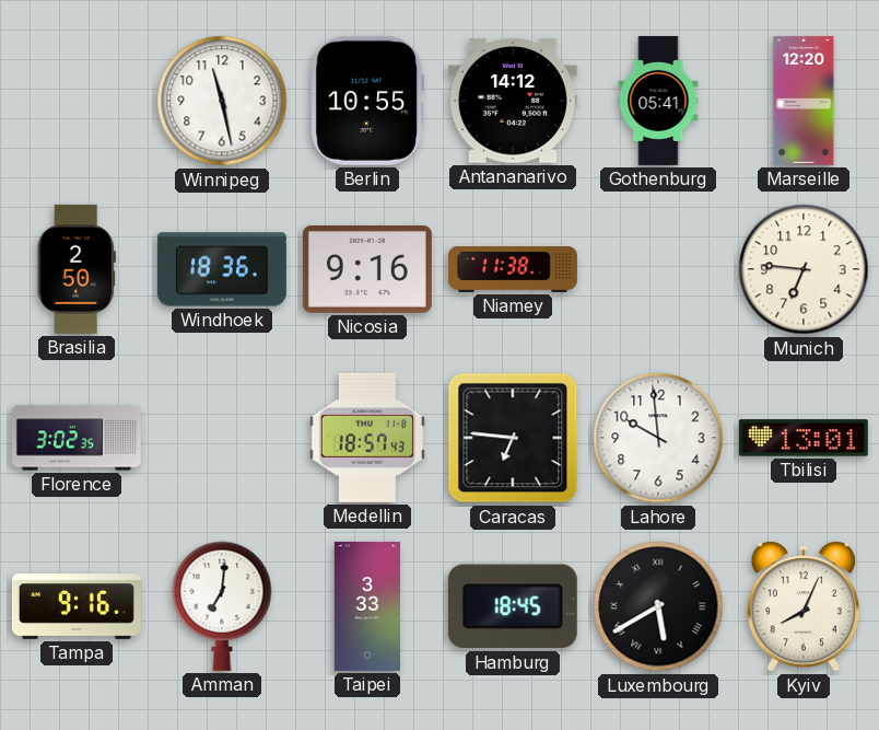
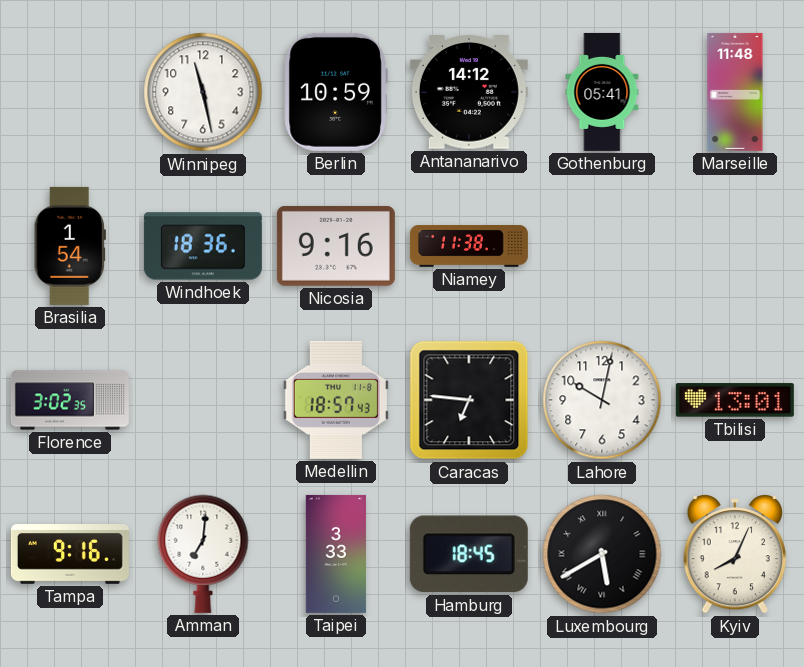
Berlin: 10:55 -> 10:59
Marseille: 12:20 -> 11:48
Brasilia: 2:50 -> 1:54
Munich: 6:46 -> none
Lahore: 9:59 -> 10:02
